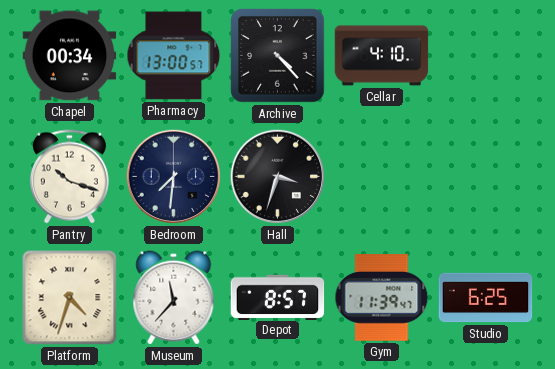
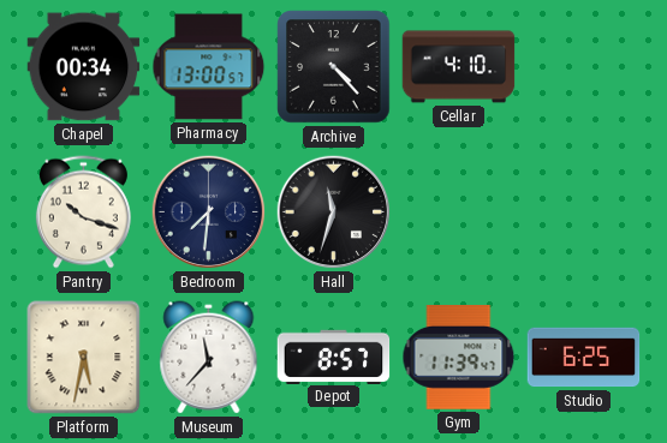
Hall: 3:33 -> 11:33
Platform: 4:33 -> 5:32
